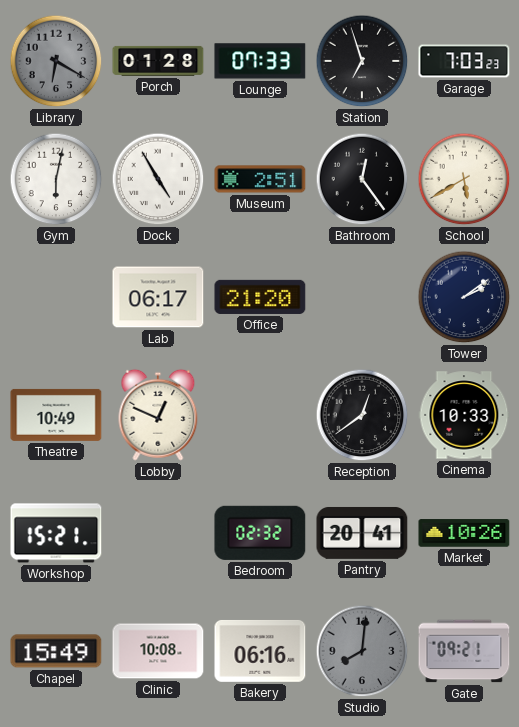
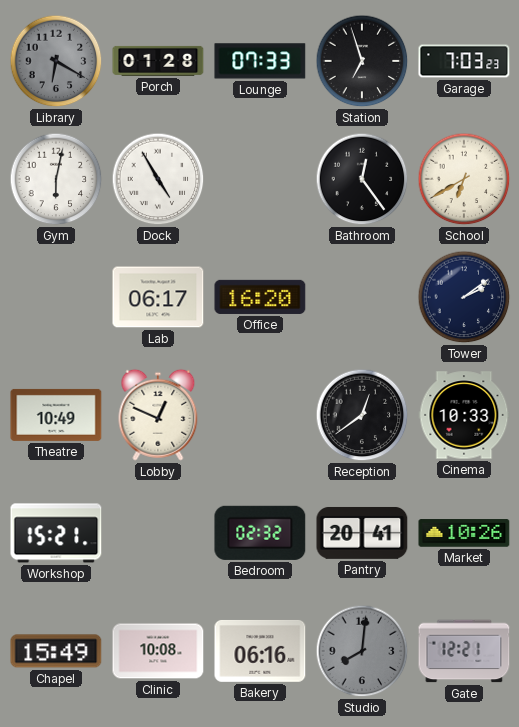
Museum: 2:51 -> none
School: 5:40 -> 6:40
Office: 21:20 -> 16:20
Gate: 09:21 -> 12:21
